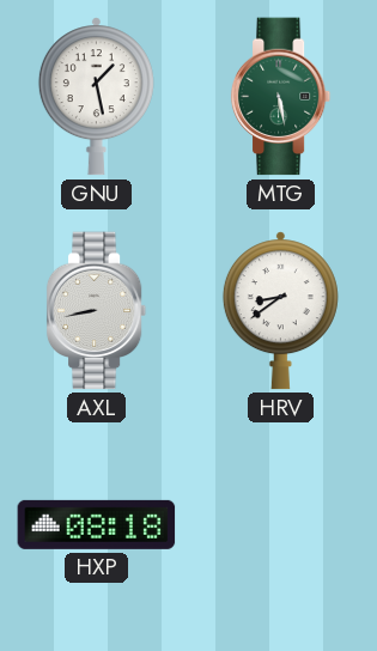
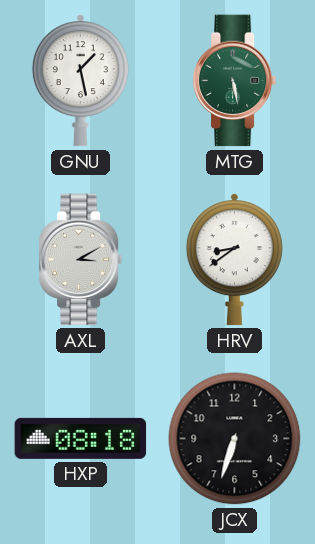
AXL: 8:43 -> 3:10
JCX: none -> 6:33
